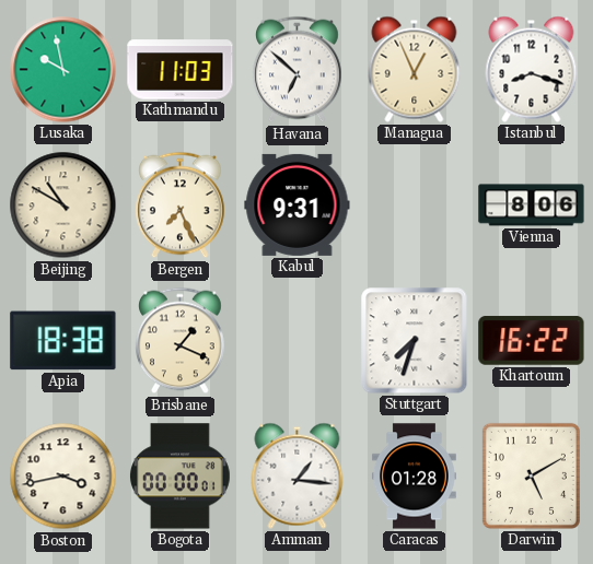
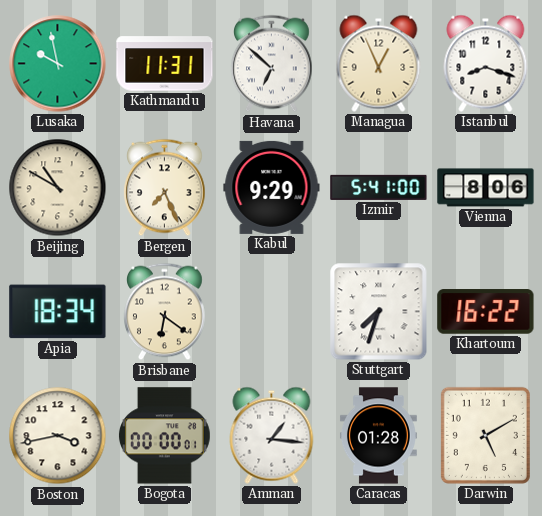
Kathmandu: 11:03 -> 11:31
Kabul: 9:31 -> 9:29
Izmir: none -> 5:41
Apia: 18:38 -> 18:34
Brisbane: 1:19 -> 6:21
